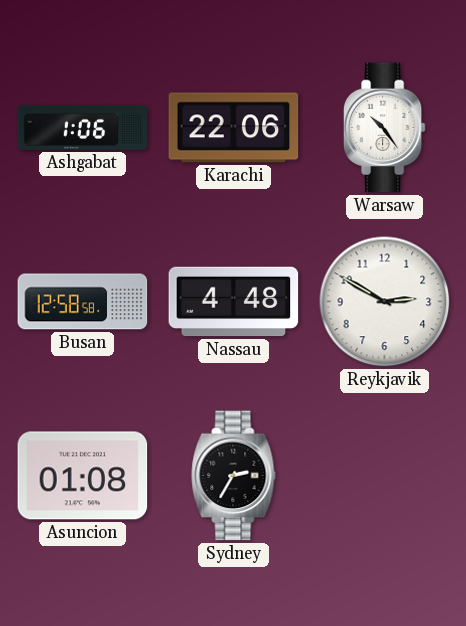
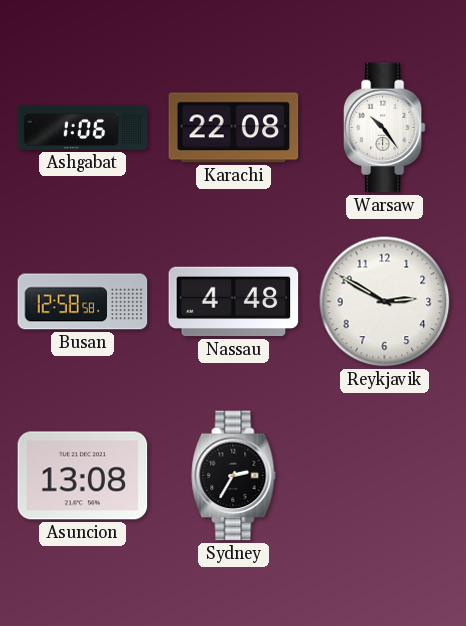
Karachi: 22:06 -> 22:08
Asuncion: 01:08 -> 13:08
